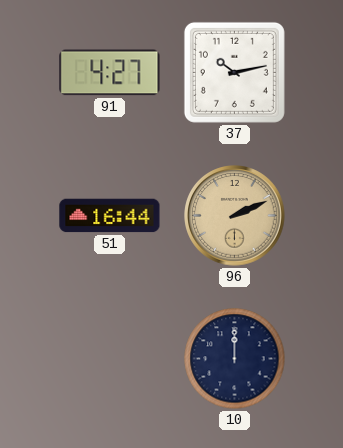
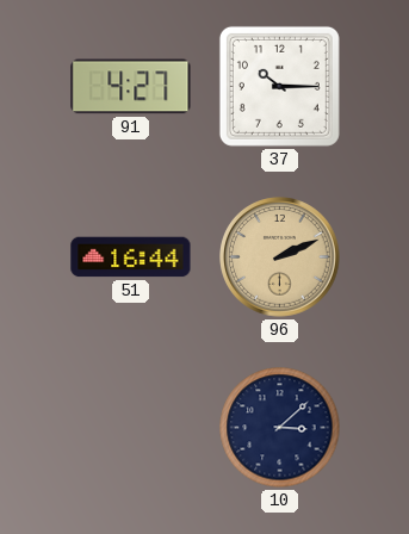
37: 10:13 -> 10:15
10: 12:00 -> 3:08
